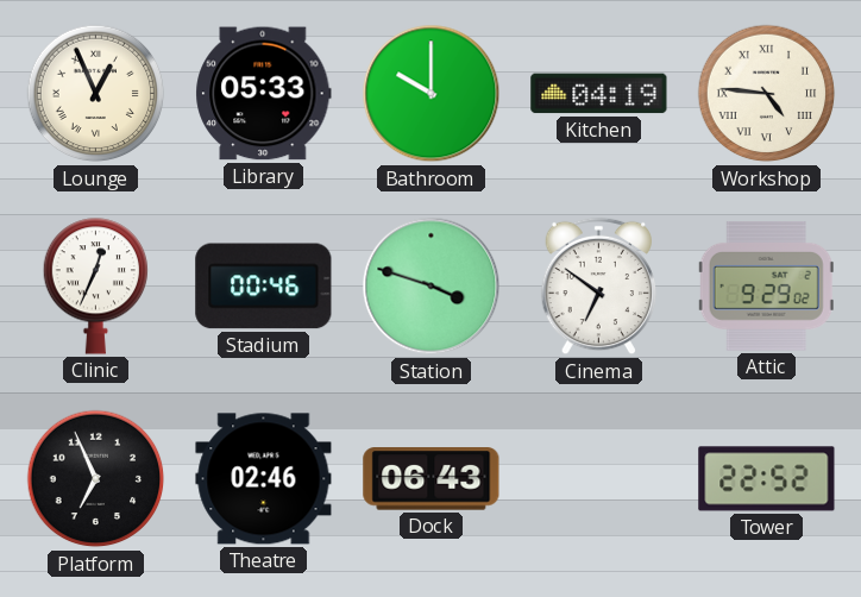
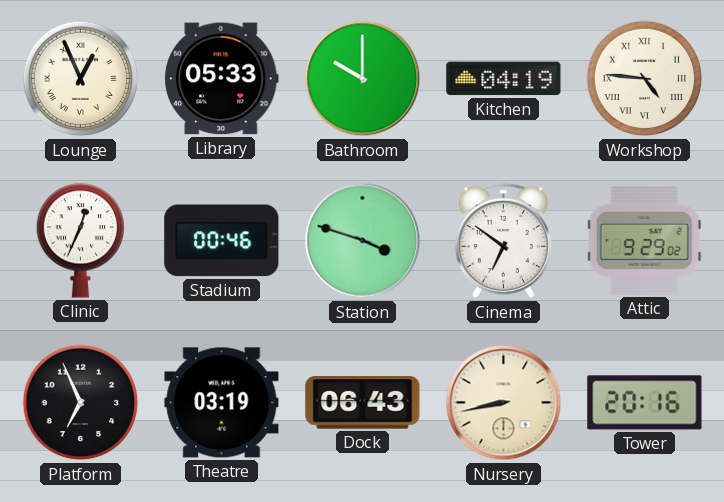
Theatre: 02:46 -> 03:19
Nursery: none -> 8:43
Tower: 22:52 -> 20:16
